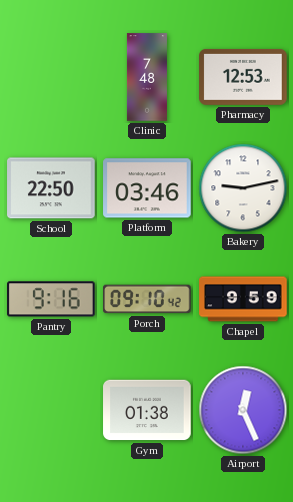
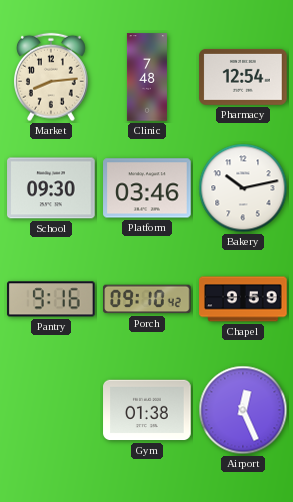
Market: none -> 8:14
Pharmacy: 12:53 -> 12:54
School: 22:50 -> 09:30
Bakery: 9:13 -> 10:13
